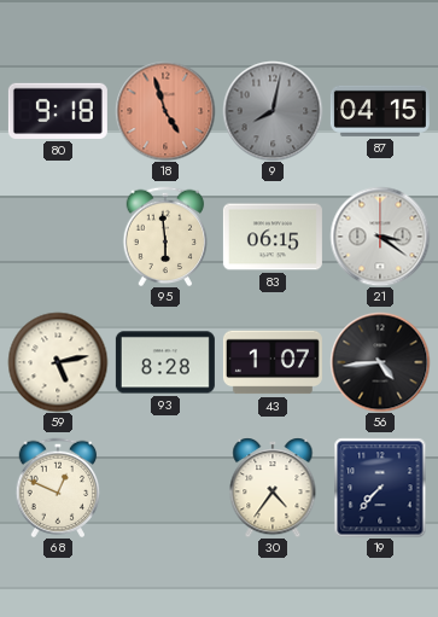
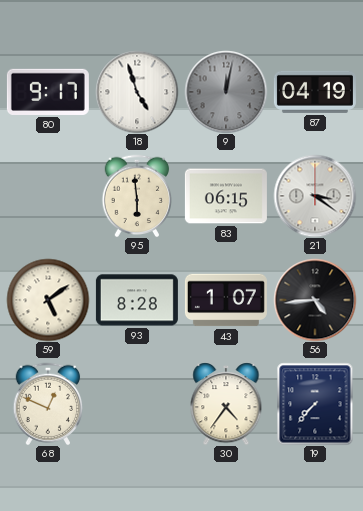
80: 9:18 -> 9:17
18 dial: salmon -> white
9: 8:02 -> 12:02
87: 04:15 -> 04:19
59: 5:13 -> 5:09
